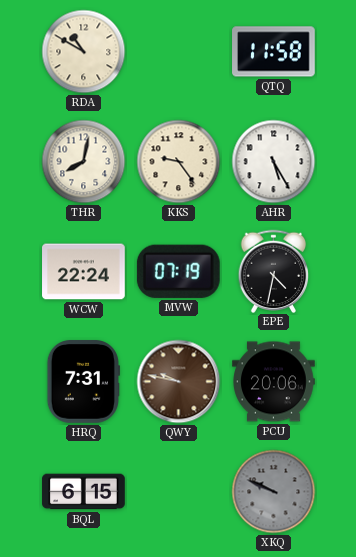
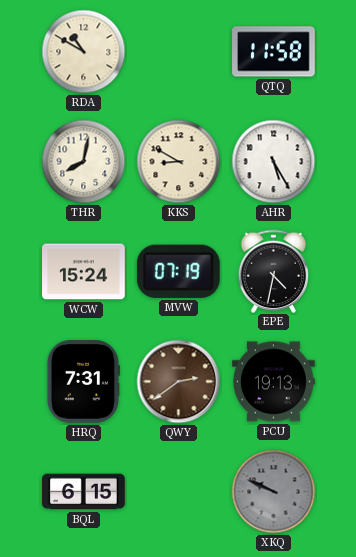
KKS: 9:24 -> 8:50
WCW: 22:24 -> 15:24
QWY: 9:47 -> 2:39
PCU: 20:06 -> 19:13
